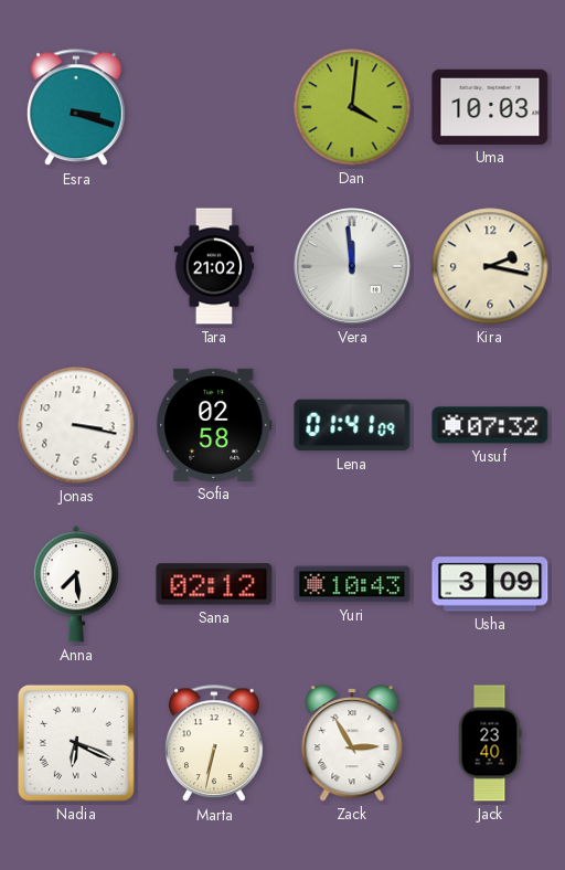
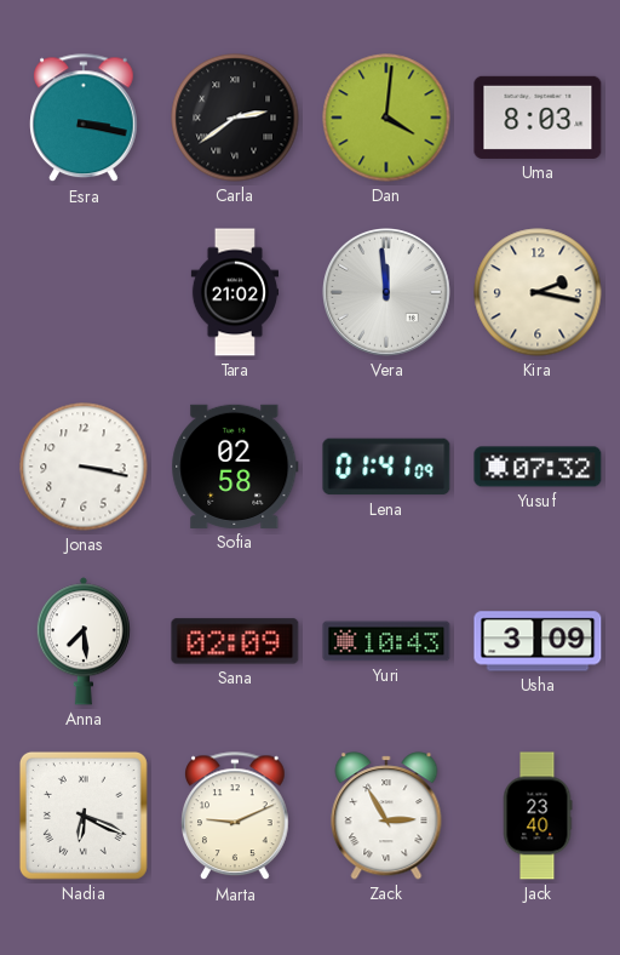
Esra: 3:18 -> 3:17
Carla: none -> 2:39
Uma: 10:03 -> 8:03
Sana: 02:12 -> 02:09
Marta: 6:32 -> 9:11
